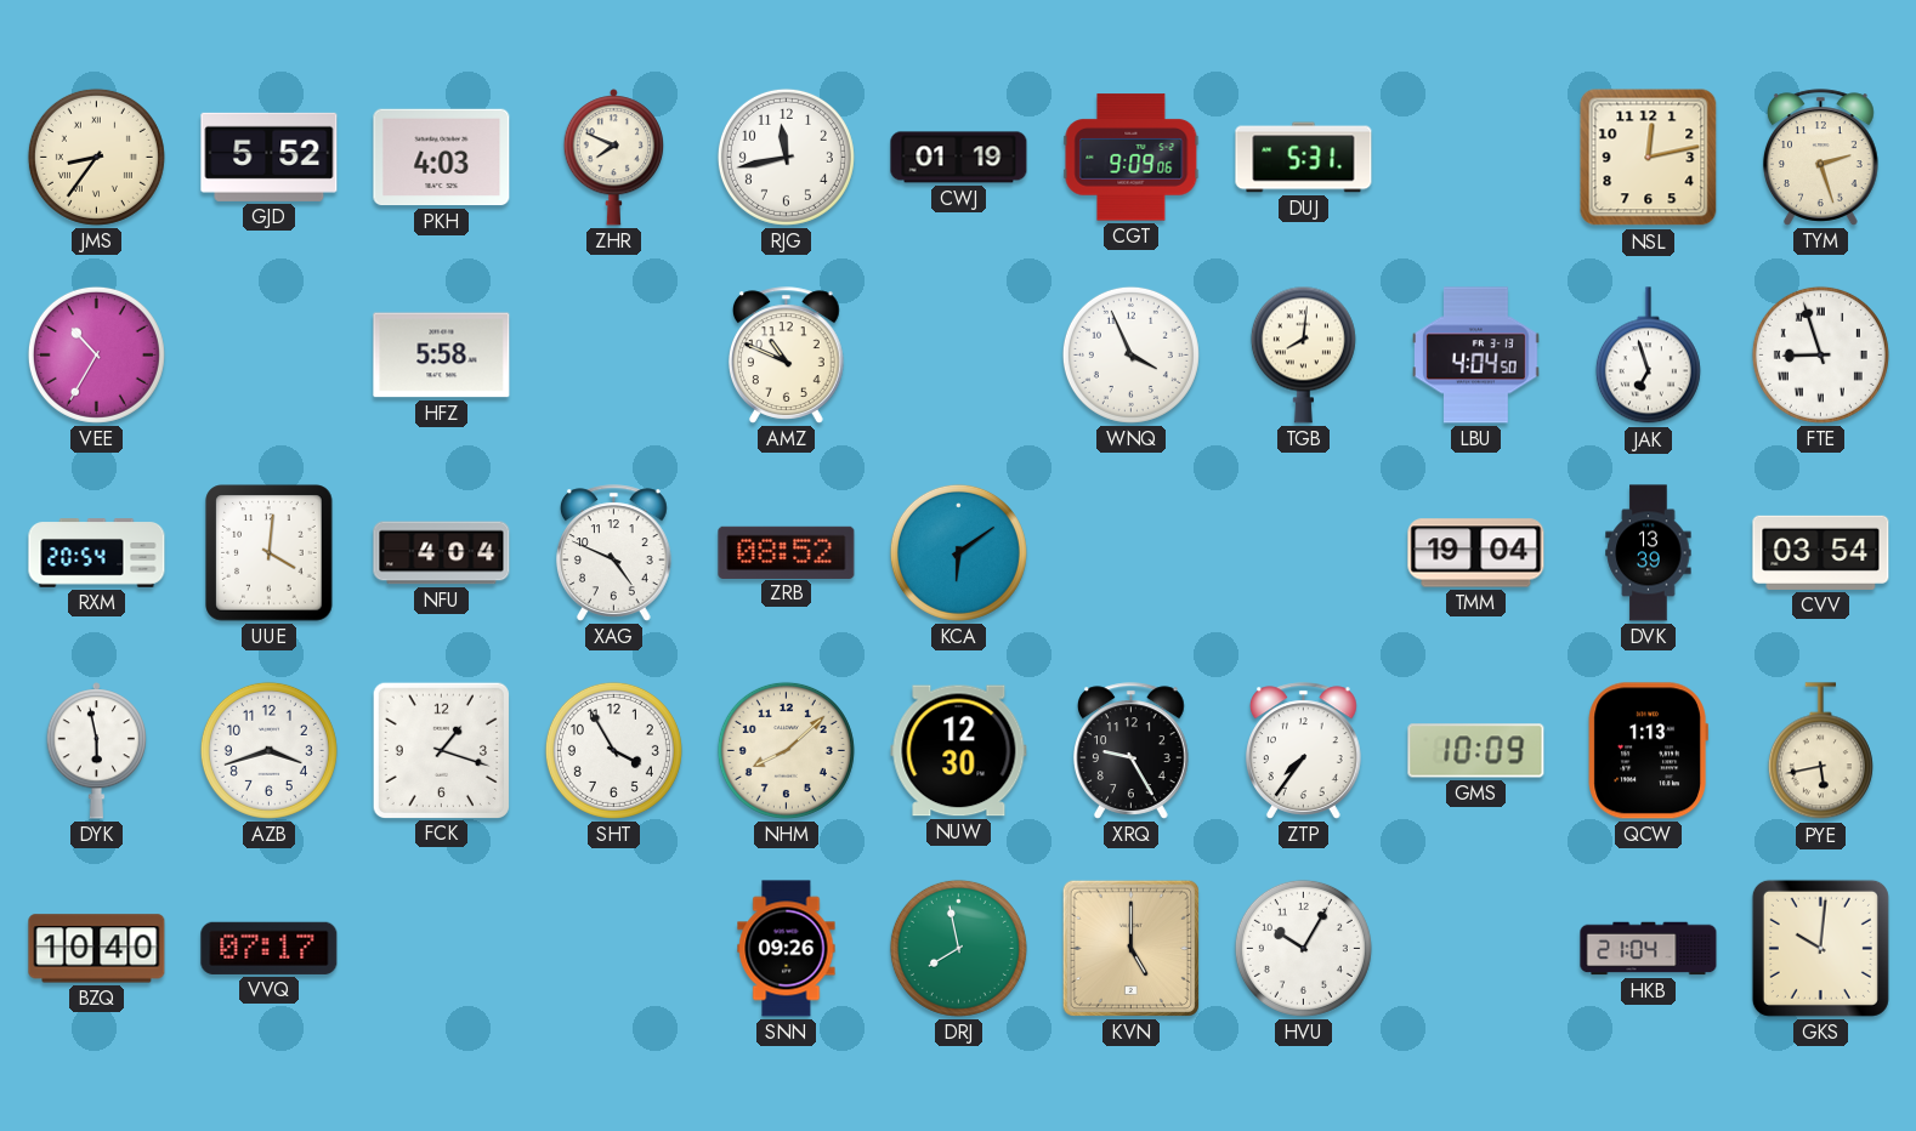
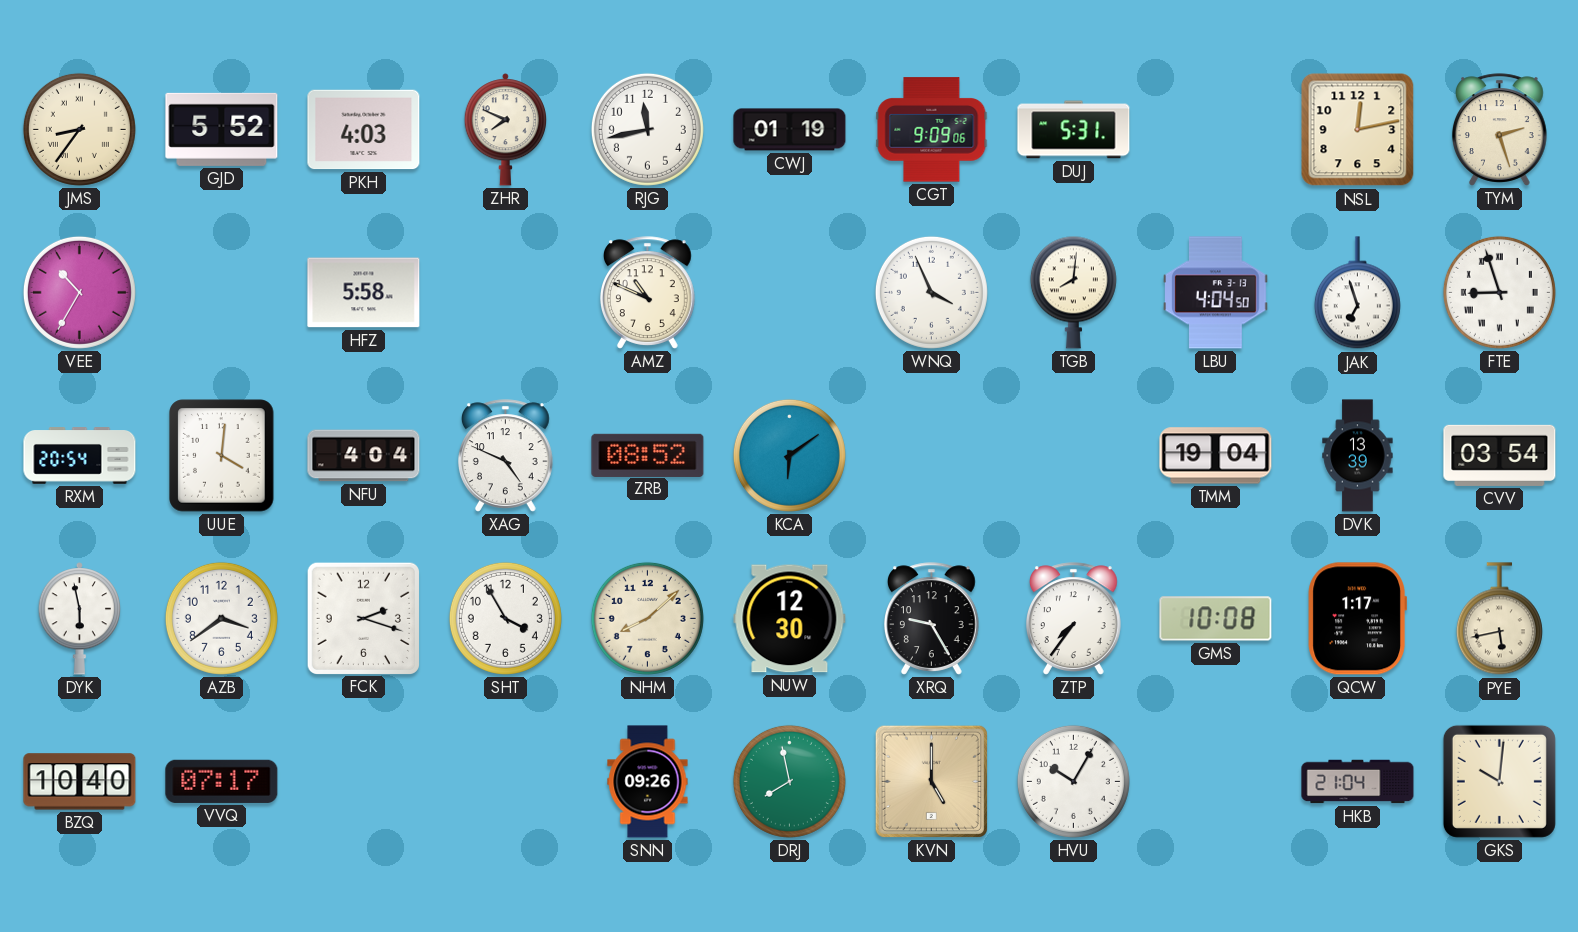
AZB: 3:42 -> 3:39
FCK: 1:18 -> 2:18
GMS: 10:09 -> 10:08
QCW: 1:13 -> 1:17
